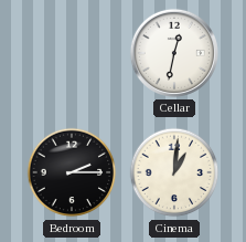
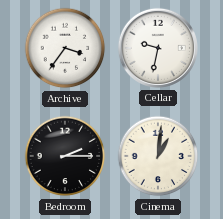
Archive: none -> 3:36
Cellar: 12:32 -> 9:32
